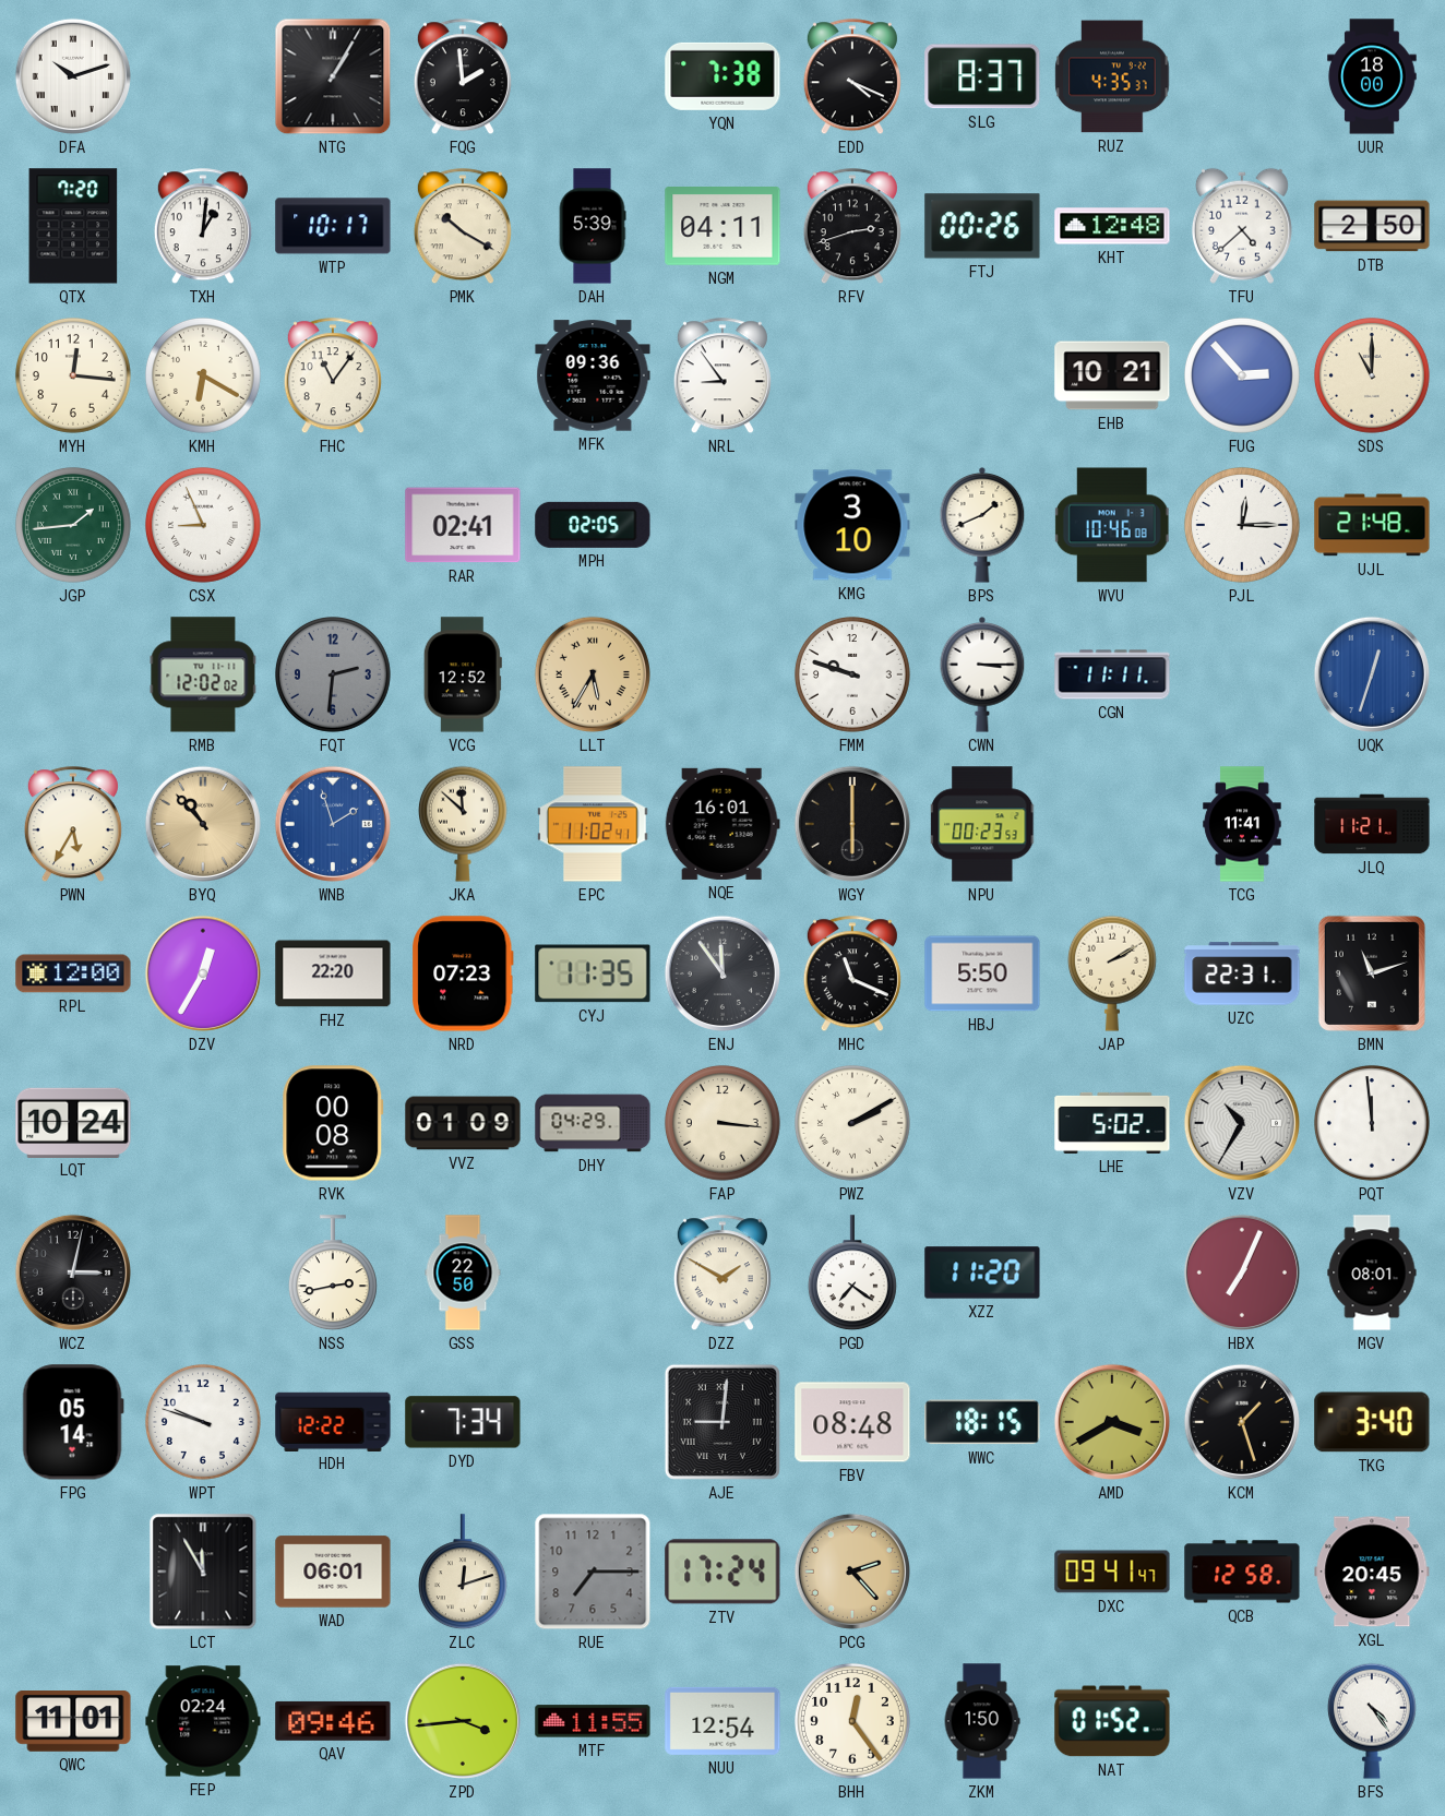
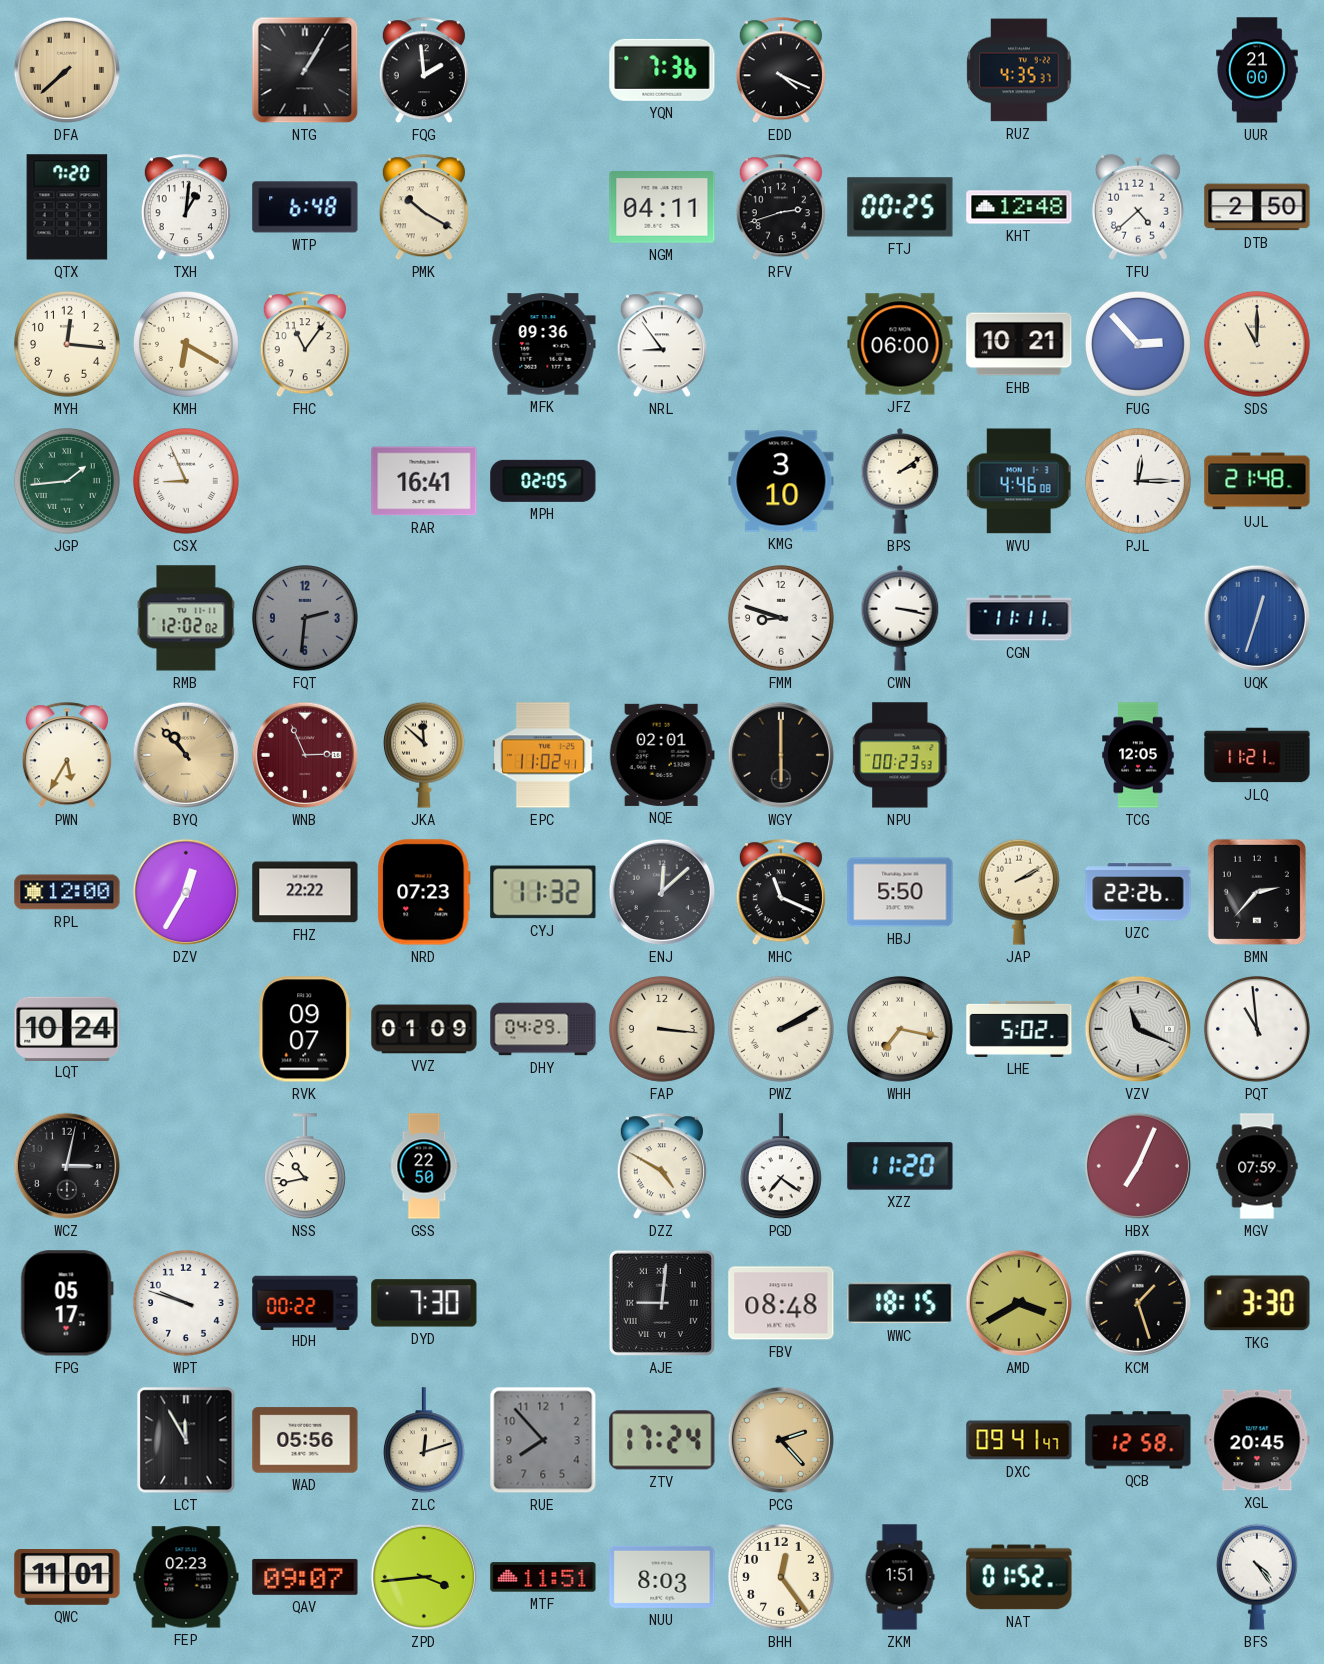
DFA: 10:12 -> 7:38
DFA dial: white -> champagne
YQN: 7:38 -> 7:36
SLG: 8:37 -> none
UUR: 18:00 -> 21:00
WTP: 10:17 -> 6:48
DAH: 5:39 -> none
FTJ: 00:26 -> 00:25
JFZ: none -> 06:00
RAR: 02:41 -> 16:41
BPS: 1:41 -> 2:09
WVU: 10:46 -> 4:46
VCG: 12:52 -> none
LLT: 5:35 -> none
FMM: 9:48 -> 8:48
CWN: 3:15 -> 3:17
WNB: 1:57 -> 2:56
WNB dial: blue -> burgundy
NQE: 16:01 -> 02:01
TCG: 11:41 -> 12:05
FHZ: 22:20 -> 22:22
CYJ: 11:35 -> 11:32
ENJ: 11:54 -> 12:08
UZC: 22:31 -> 22:26
BMN: 11:12 -> 2:37
RVK: 00:08 -> 09:07
WHH: none -> 7:17
VZV: 10:35 -> 11:19
PQT: 11:59 -> 10:59
NSS: 2:43 -> 10:43
DZZ: 1:50 -> 4:50
MGV: 08:01 -> 07:59
FPG: 05:14 -> 05:17
HDH: 12:22 -> 00:22
DYD: 7:34 -> 7:30
TKG: 3:40 -> 3:30
WAD: 06:01 -> 05:56
RUE: 7:15 -> 7:53
FEP: 02:24 -> 02:23
QAV: 09:46 -> 09:07
MTF: 11:55 -> 11:51
NUU: 12:54 -> 8:03
ZKM: 1:50 -> 1:51
